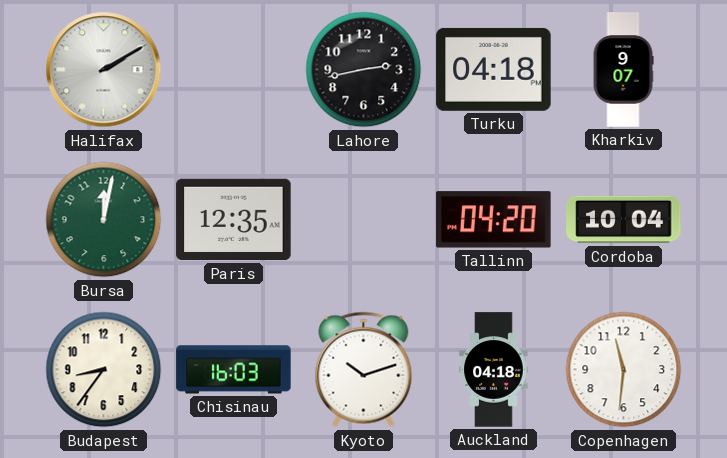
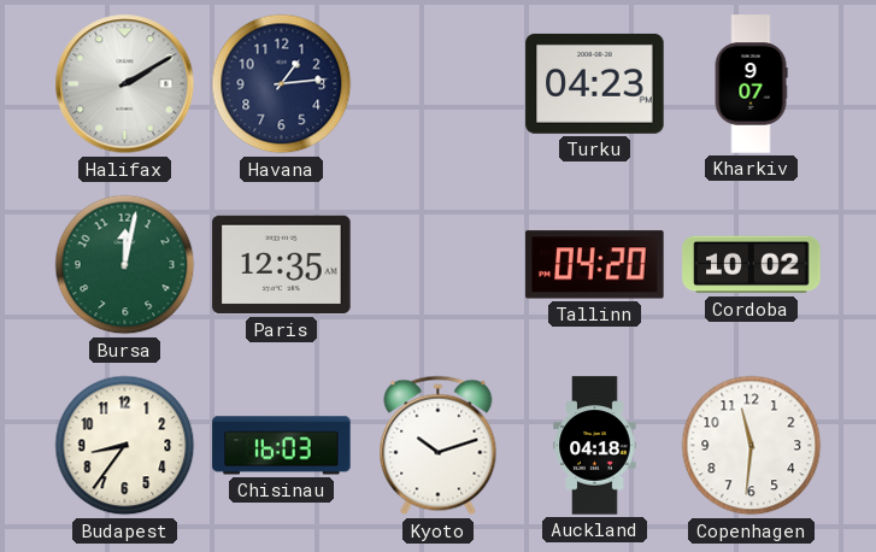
Havana: none -> 1:14
Lahore: 2:43 -> none
Turku: 04:18 -> 04:23
Cordoba: 10:04 -> 10:02
